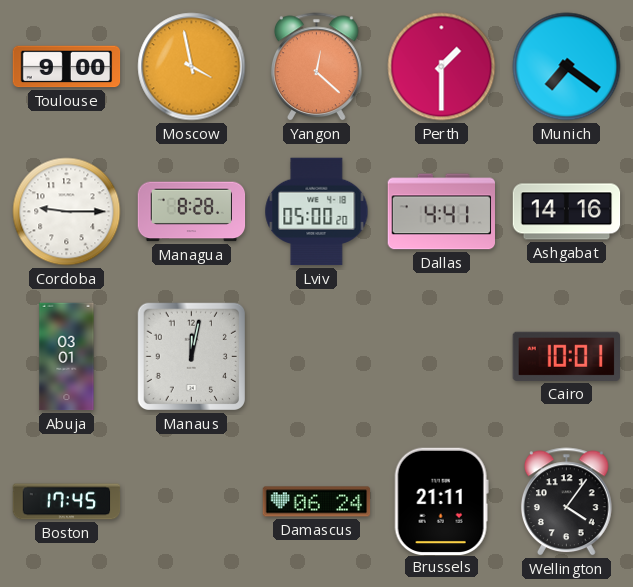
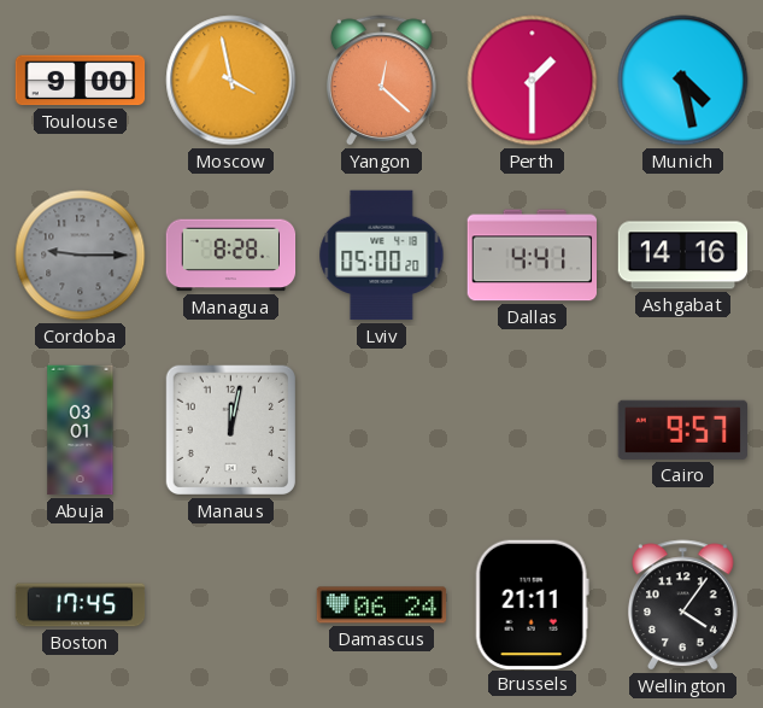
Munich: 7:21 -> 4:28
Cordoba dial: white -> grey
Cairo: 10:01 -> 9:57
